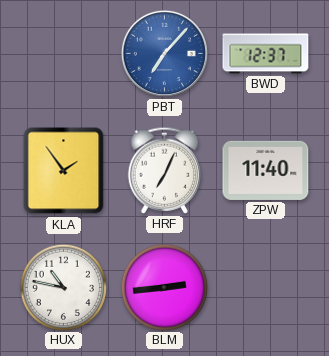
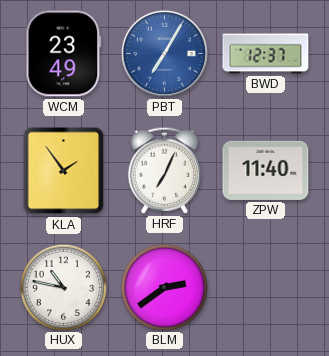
WCM: none -> 23:49
PBT: 7:07 -> 7:05
BLM: 2:44 -> 2:39
